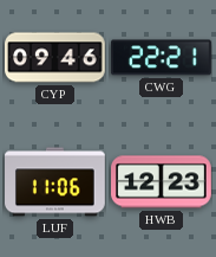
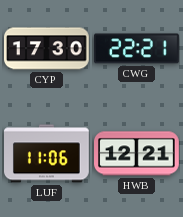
CYP: 09:46 -> 17:30
HWB: 12:23 -> 12:21
